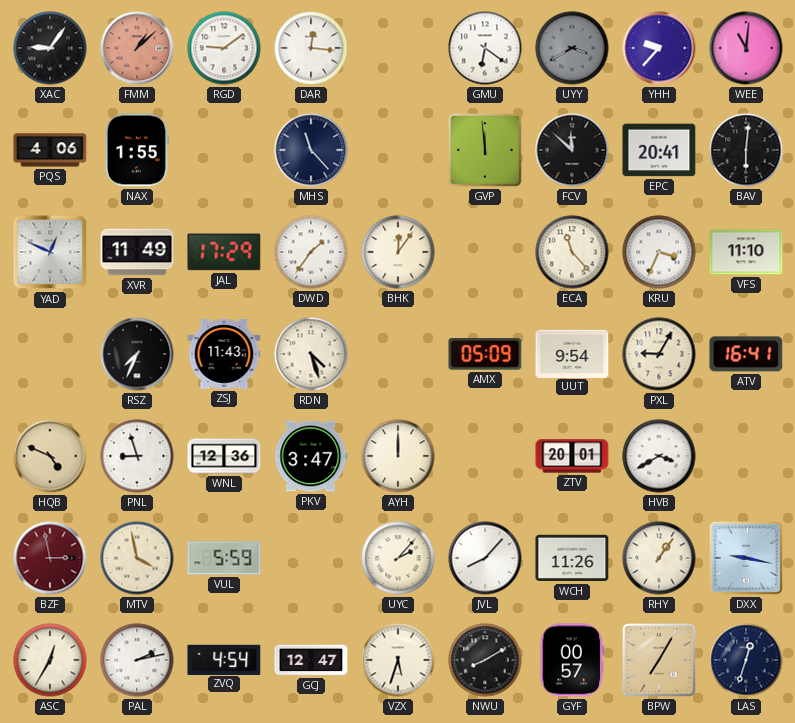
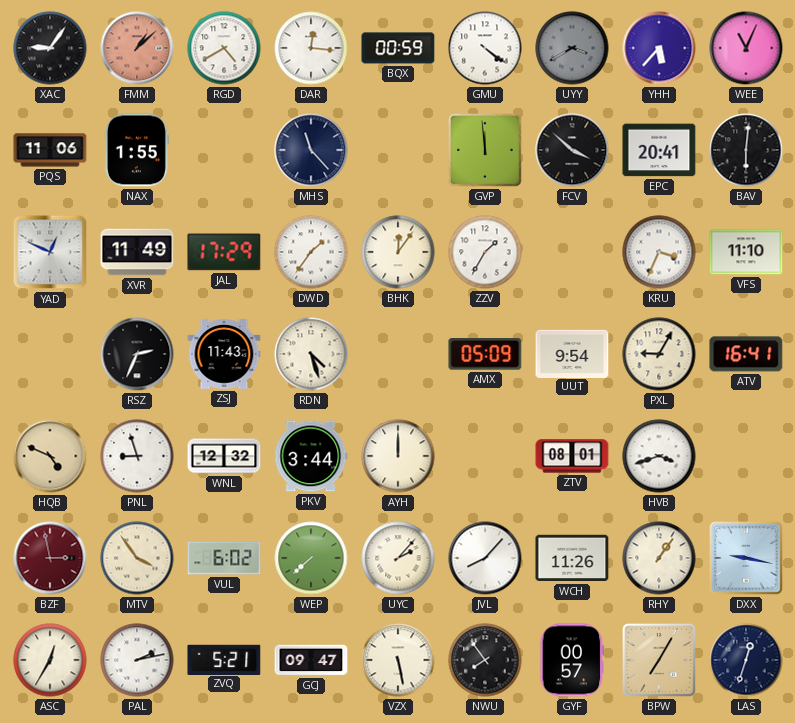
RGD: 9:09 -> 4:40
BQX: none -> 00:59
GMU: 6:21 -> 4:21
YHH: 9:37 -> 5:37
WEE: 11:01 -> 11:04
PQS: 4:06 -> 11:06
FCV: 11:52 -> 3:52
ZZV: none -> 1:35
ECA: 11:23 -> none
RSZ: 7:34 -> 2:34
WNL: 12:36 -> 12:32
PKV: 3:47 -> 3:44
ZTV: 20:01 -> 08:01
HVB: 3:40 -> 3:42
MTV: 3:58 -> 3:54
VUL: 5:59 -> 6:02
WEP: none -> 7:38
ZVQ: 4:54 -> 5:21
GCJ: 12:47 -> 09:47
VZX: 5:33 -> 5:28
NWU: 8:10 -> 7:54
